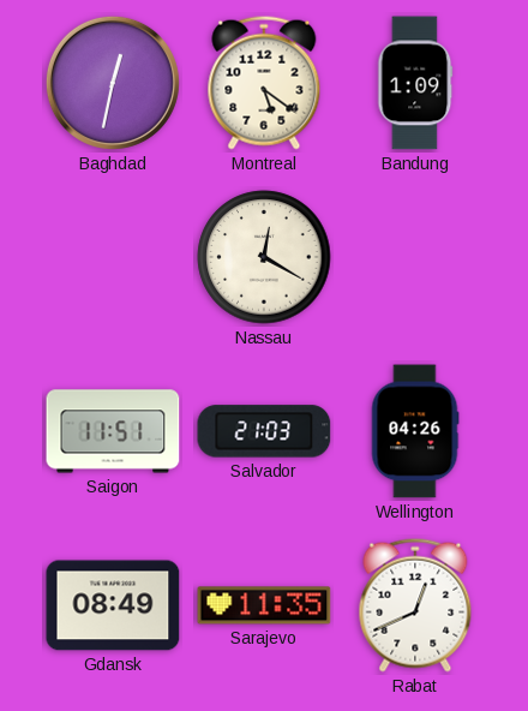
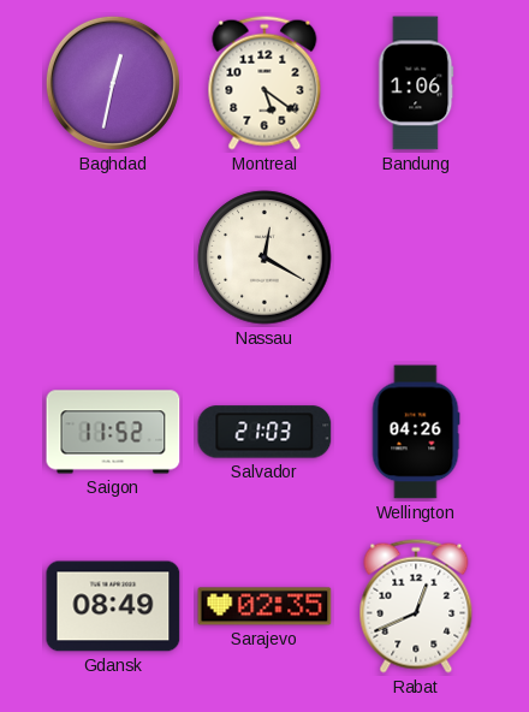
Bandung: 1:09 -> 1:06
Saigon: 11:51 -> 11:52
Sarajevo: 11:35 -> 02:35
